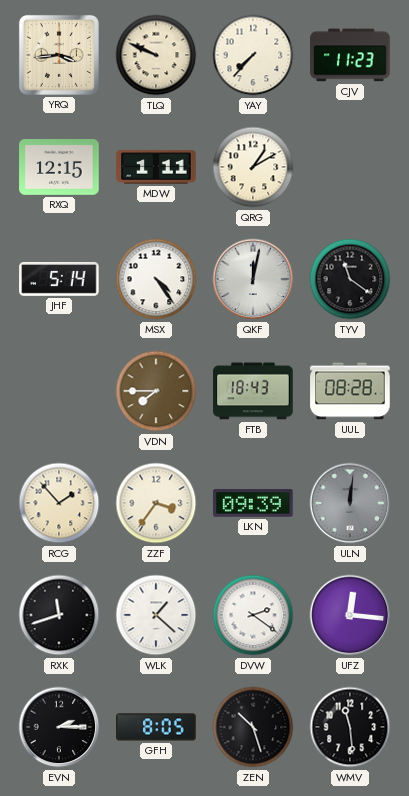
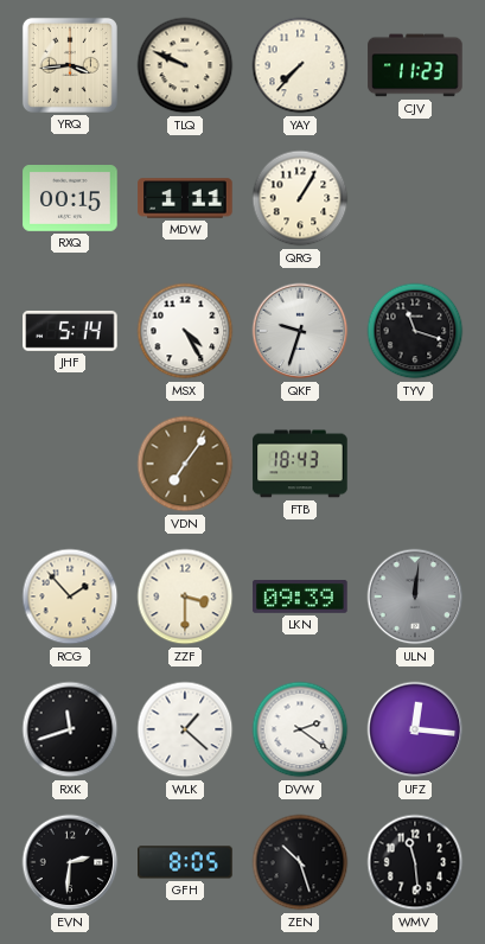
RXQ: 12:15 -> 00:15
QRG: 1:10 -> 1:05
MSX: 4:24 -> 4:25
QKF: 12:02 -> 9:33
TYV: 11:21 -> 11:18
VDN: 7:45 -> 7:06
UUL: 08:28 -> none
ZZF: 3:36 -> 3:30
EVN: 2:15 -> 2:31
